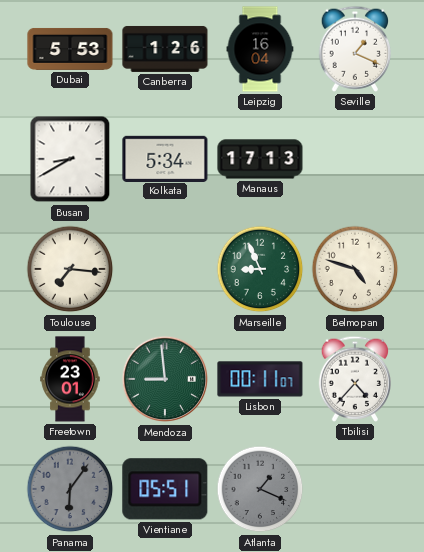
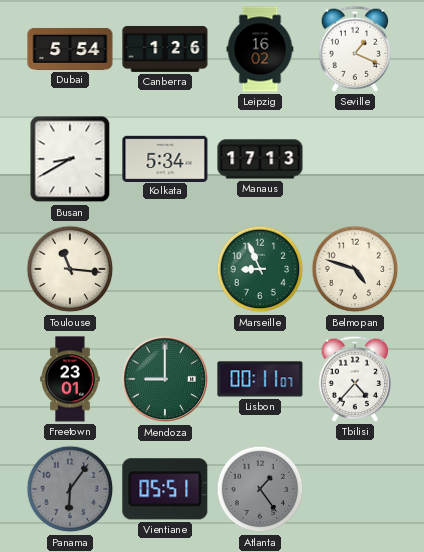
Dubai: 5:53 -> 5:54
Leipzig: 16:04 -> 16:02
Toulouse: 7:16 -> 11:16
Mendoza: 8:59 -> 9:00
Atlanta: 1:19 -> 1:24
